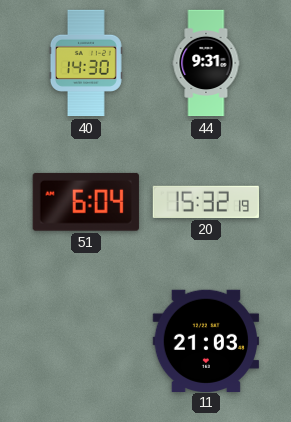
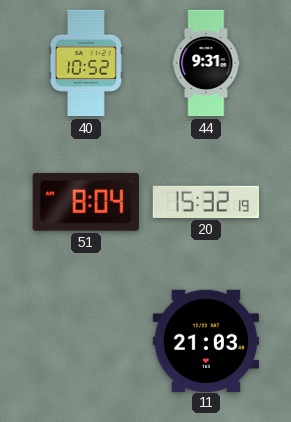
40: 14:30 -> 10:52
51: 6:04 -> 8:04
